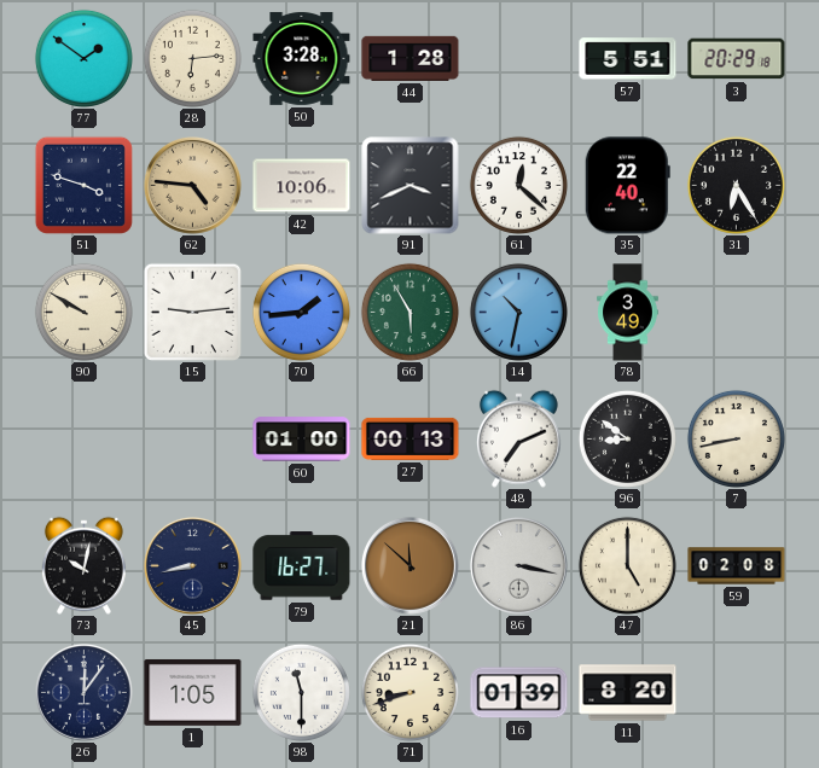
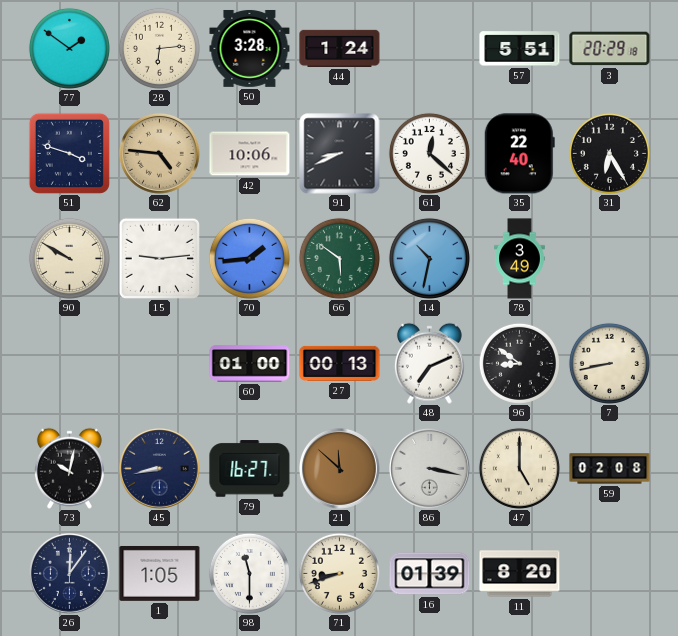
44: 1:28 -> 1:24
91: 3:41 -> 8:41
66: 5:55 -> 5:51
